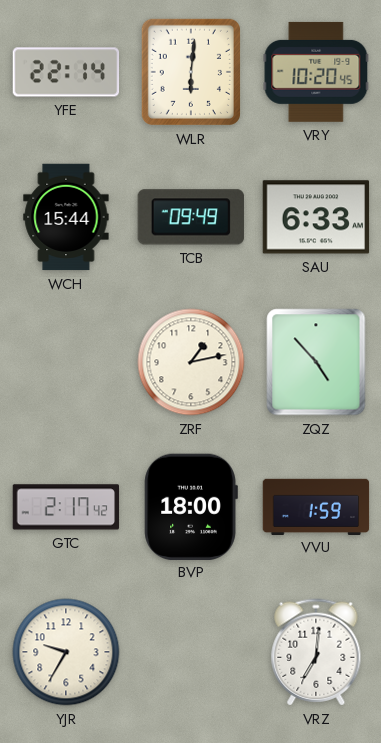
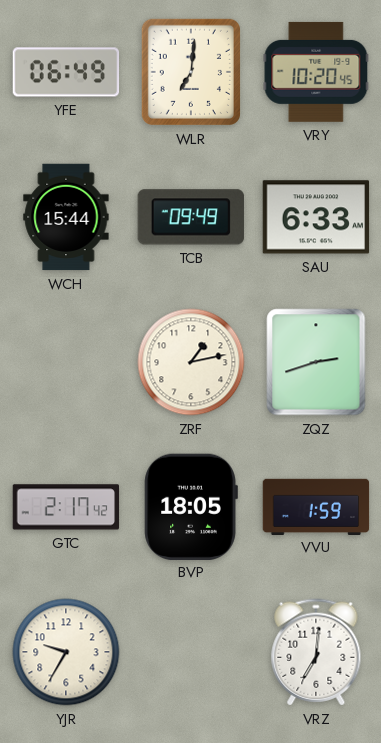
YFE: 22:14 -> 06:49
WLR: 6:01 -> 7:01
ZQZ: 4:53 -> 2:42
BVP: 18:00 -> 18:05
